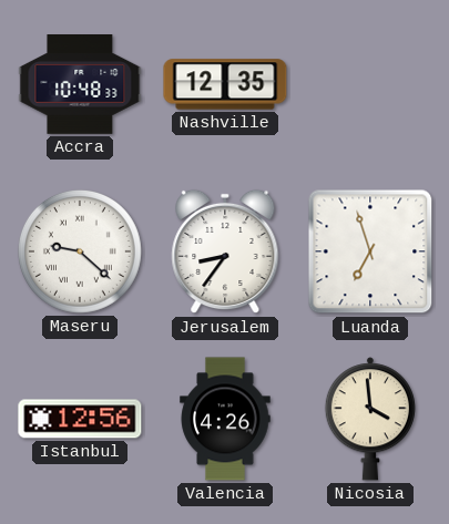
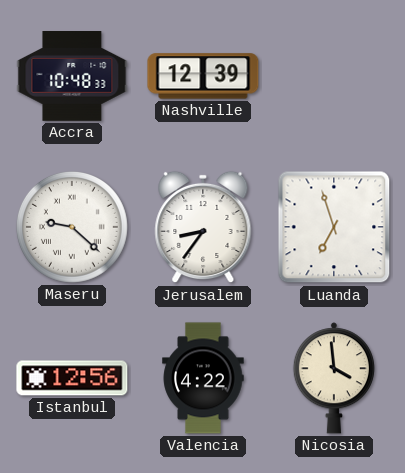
Nashville: 12:35 -> 12:39
Valencia: 4:26 -> 4:22
